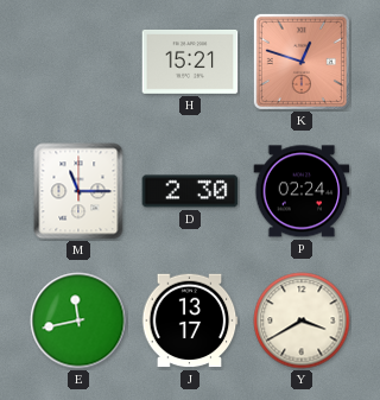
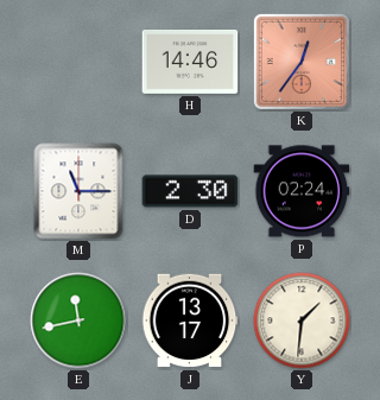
H: 15:21 -> 14:46
K: 12:48 -> 12:36
Y: 3:40 -> 1:31
